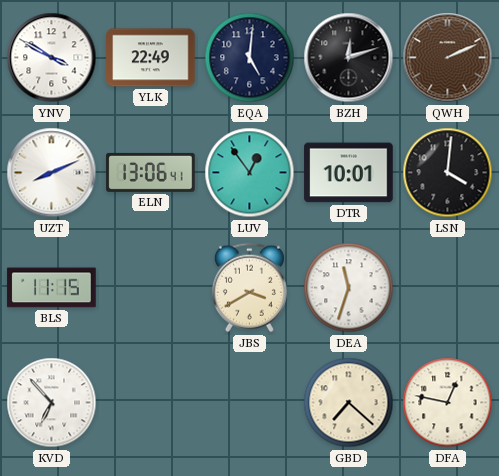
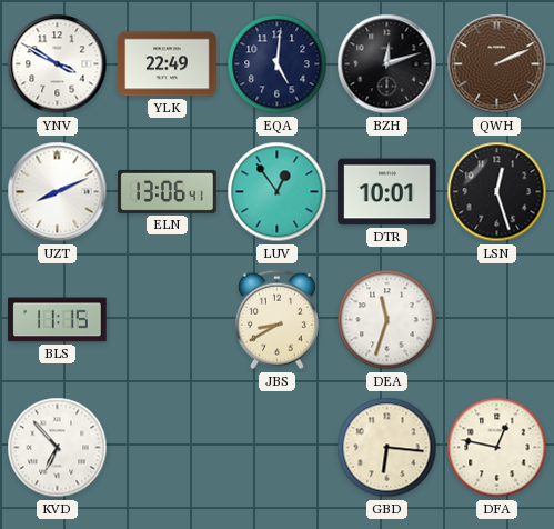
LSN: 4:01 -> 12:27
JBS: 3:40 -> 8:40
GBD: 7:22 -> 6:16
